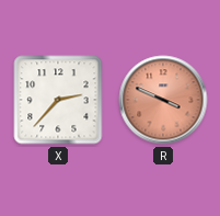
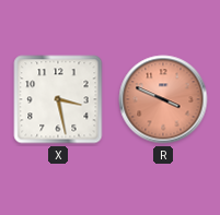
X: 2:37 -> 3:28
